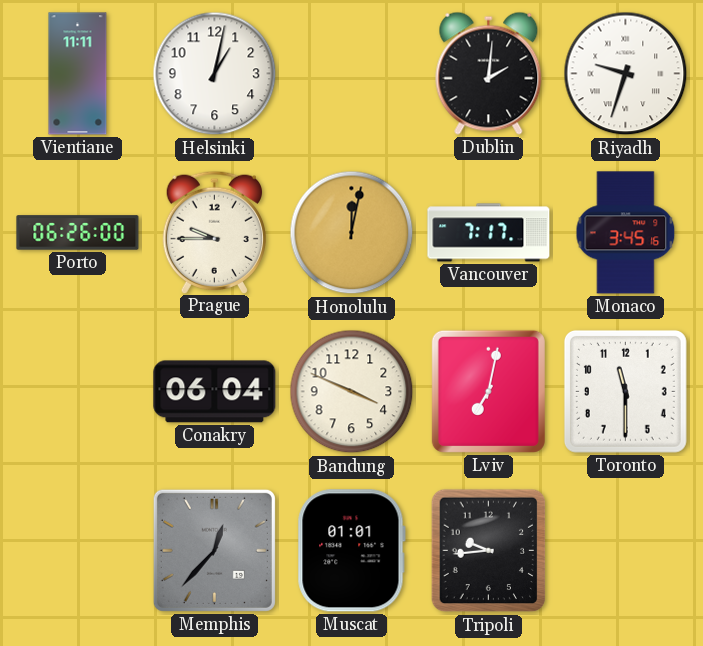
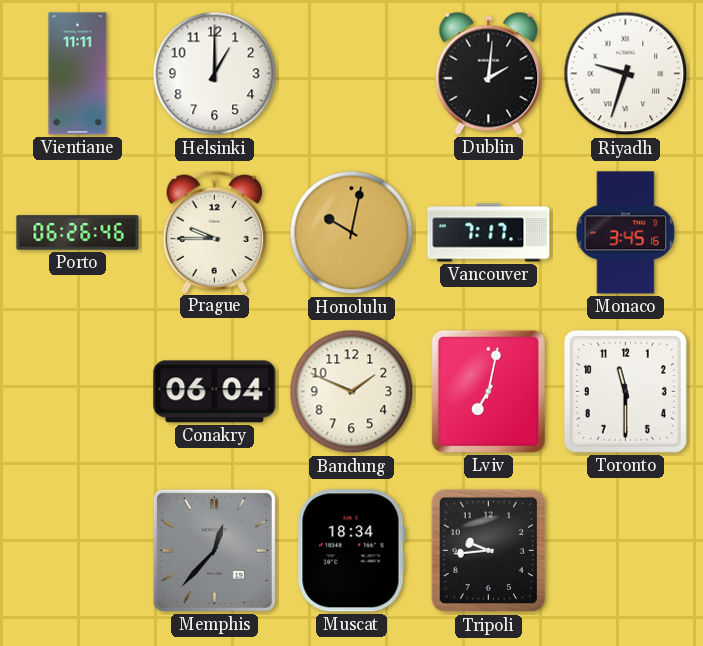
Helsinki: 1:02 -> 1:00
Porto: 06:26:00 -> 06:26:46
Honolulu: 12:02 -> 10:02
Bandung: 3:49 -> 1:49
Muscat: 01:01 -> 18:34
